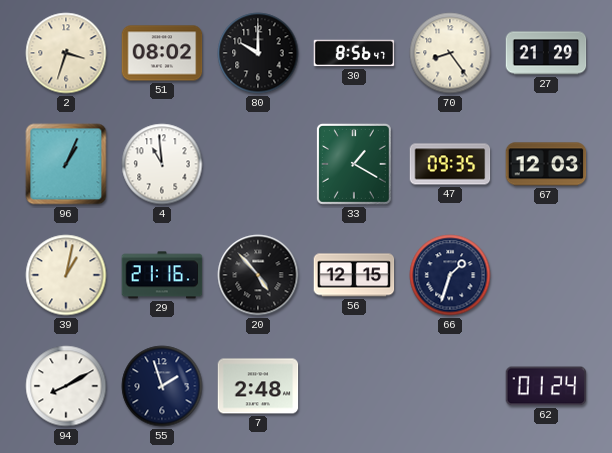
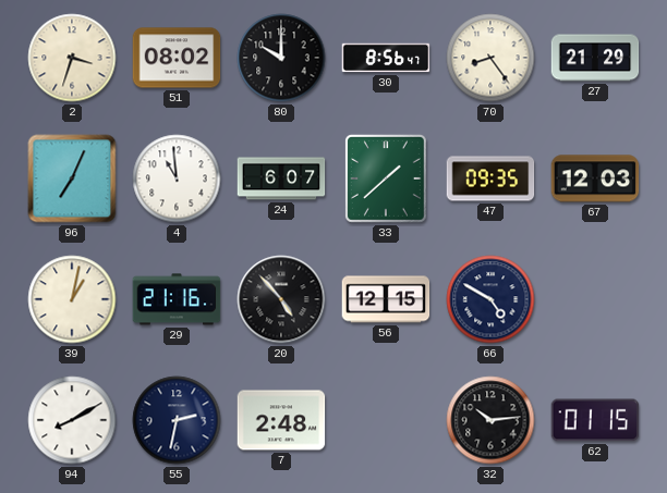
96: 1:04 -> 7:04
24: none -> 6:07
33: 1:20 -> 1:38
66: 1:33 -> 4:50
55: 1:57 -> 2:32
32: none -> 10:14
62: 01:24 -> 01:15
